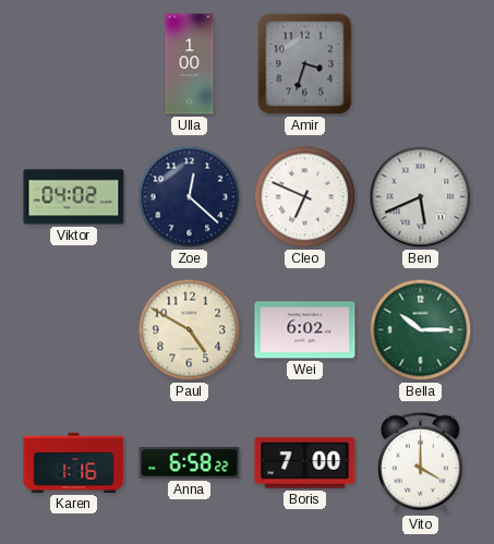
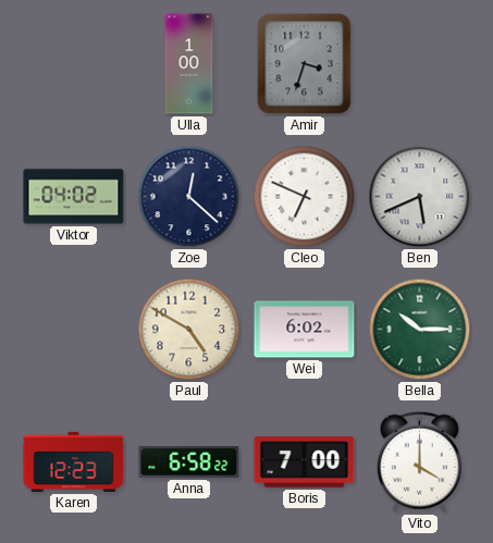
Karen: 1:16 -> 12:23
